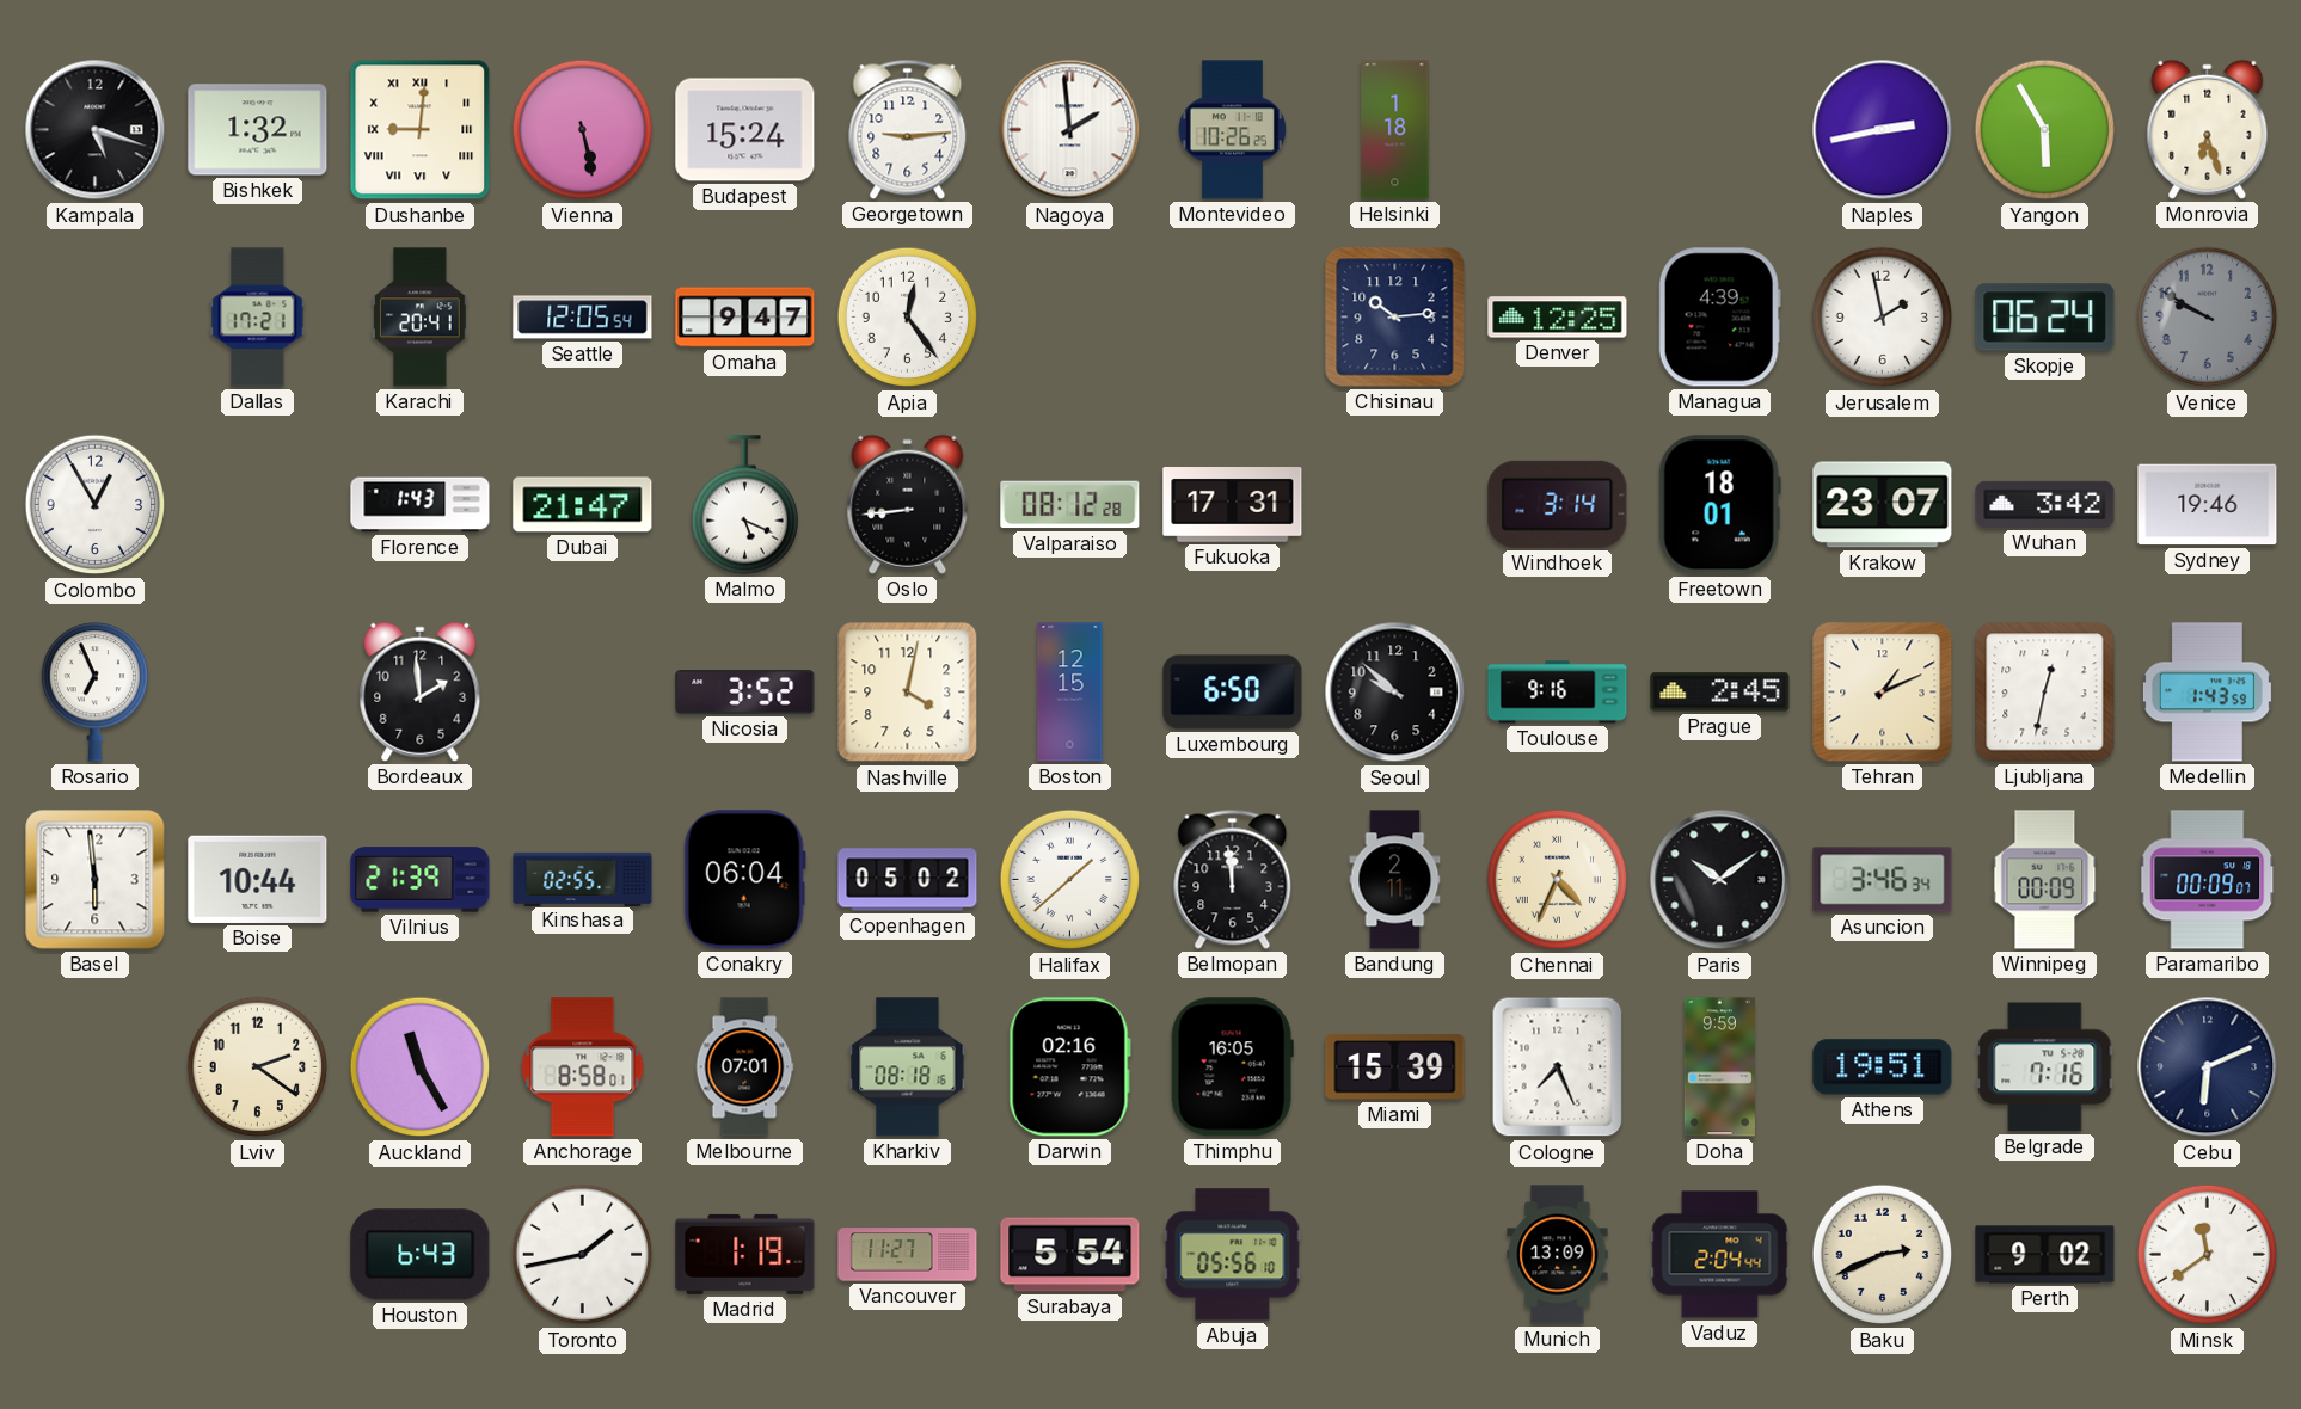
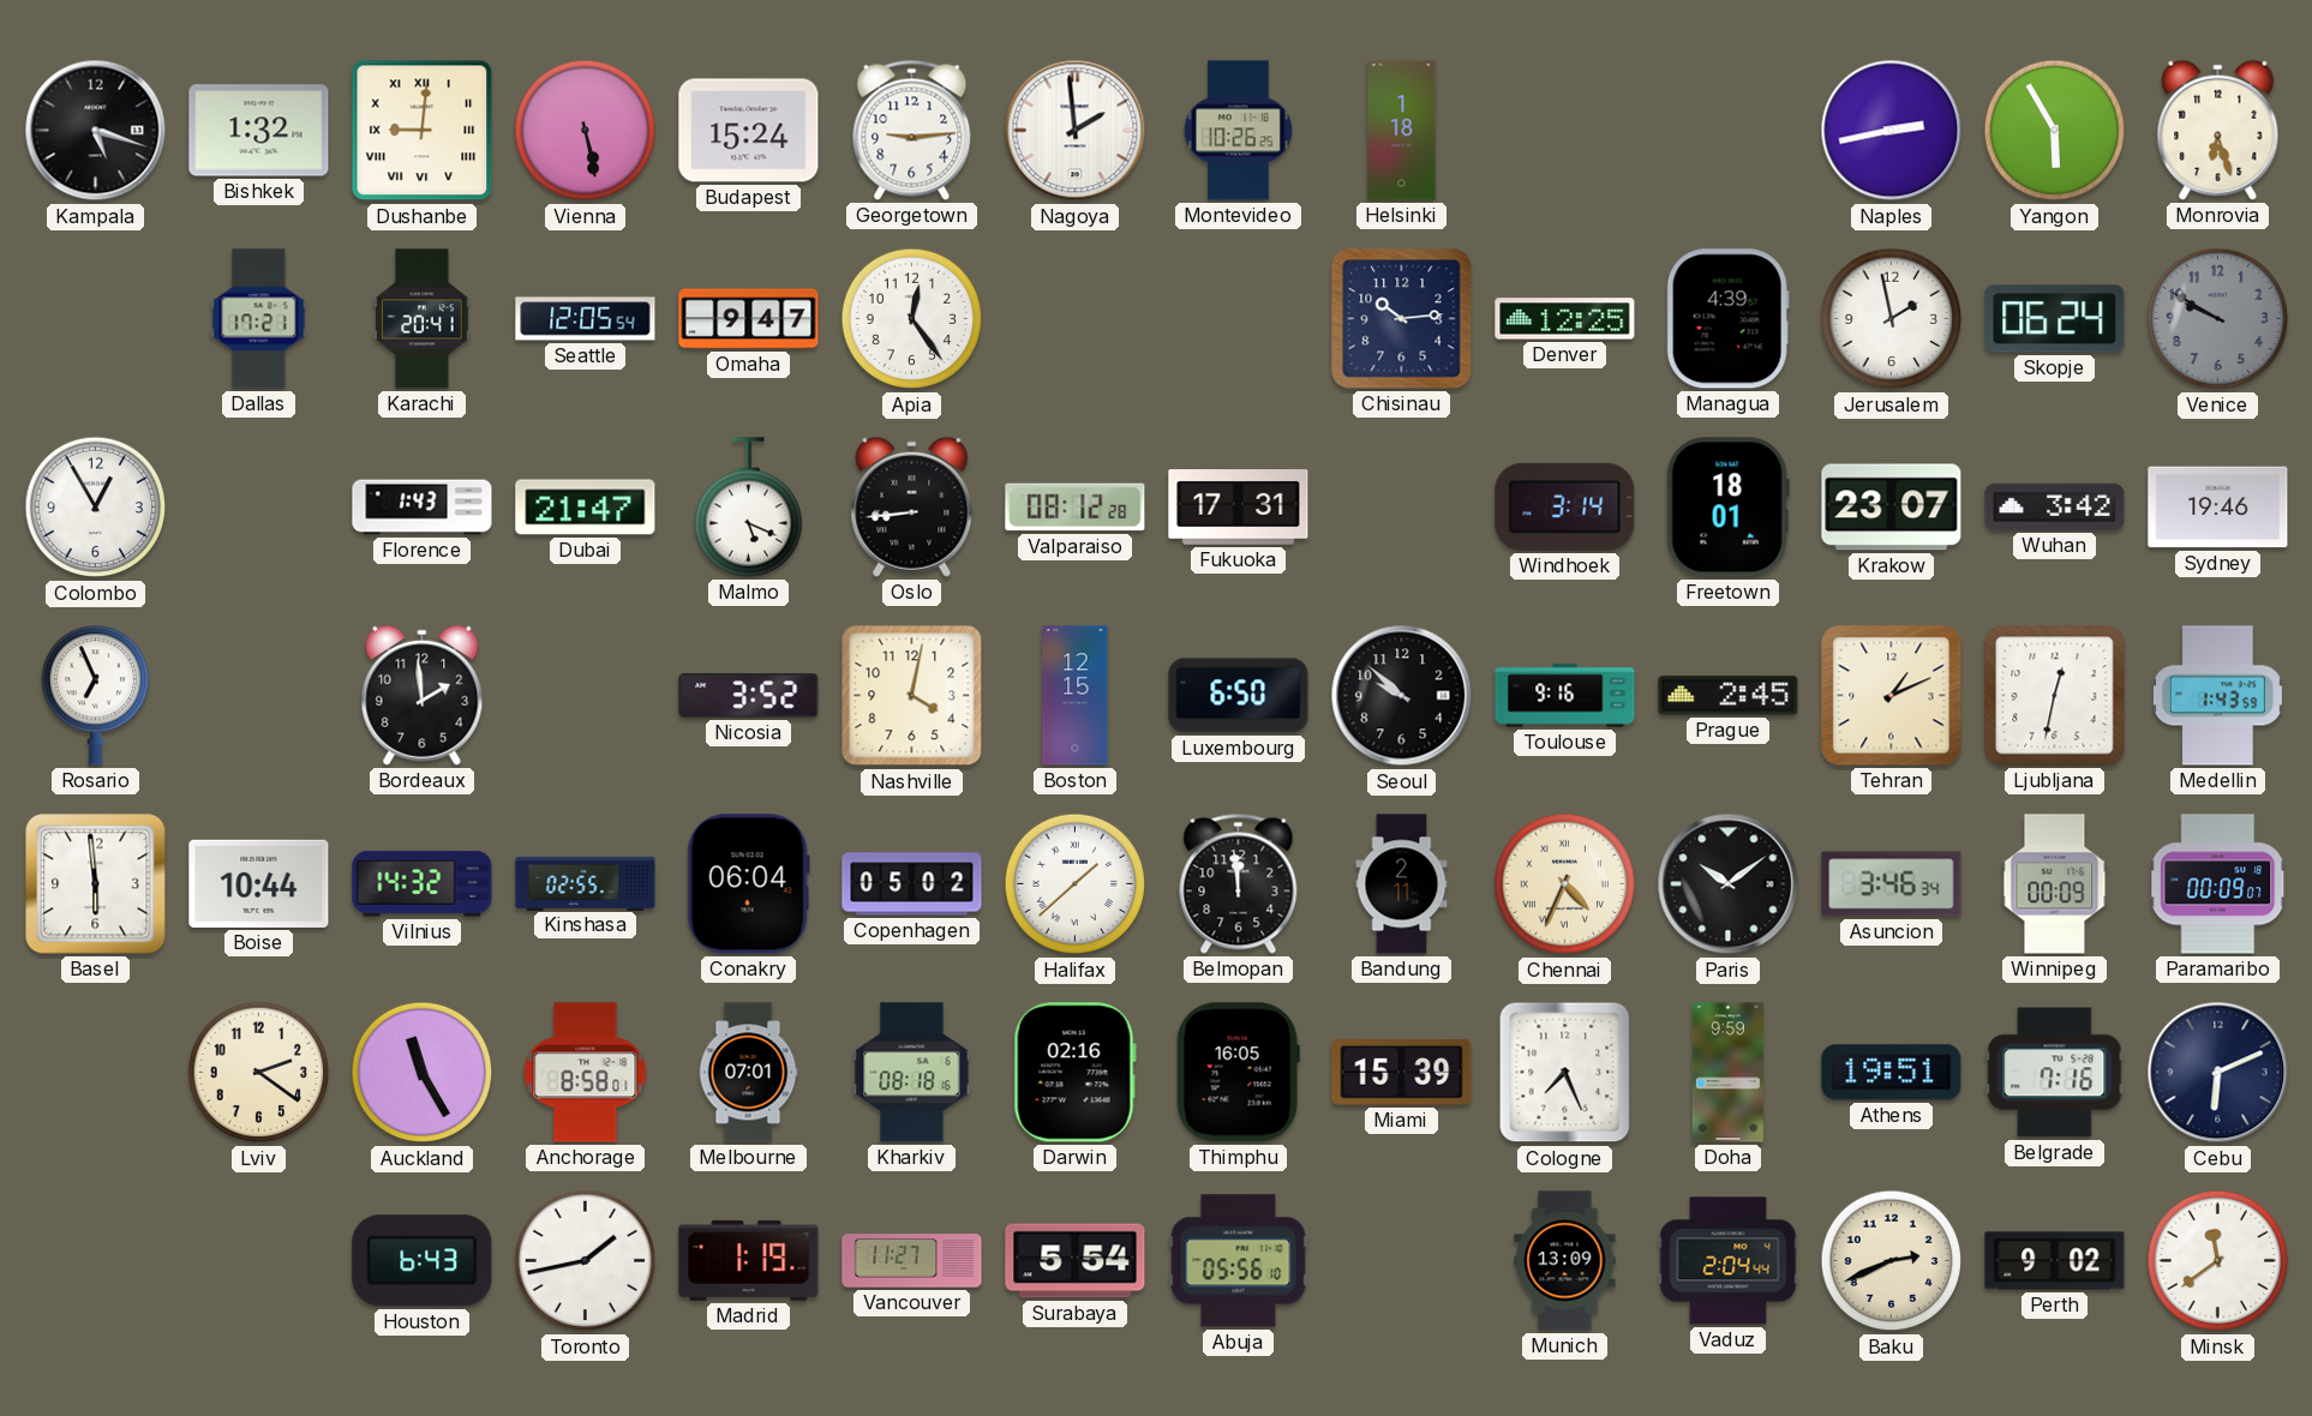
Vilnius: 21:39 -> 14:32
